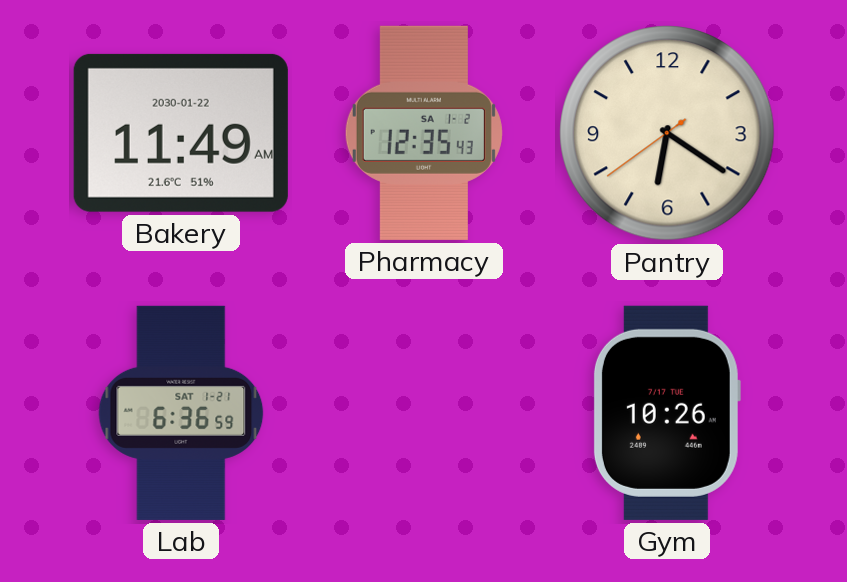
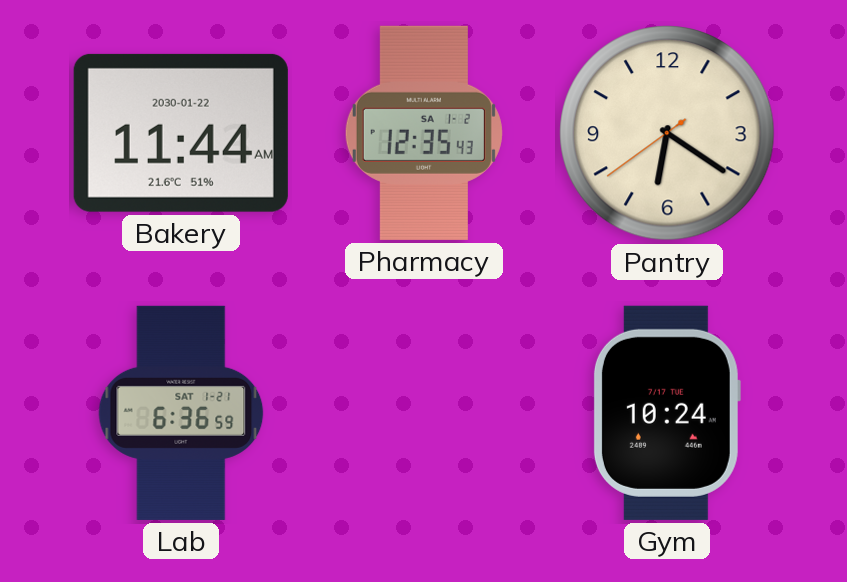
Bakery: 11:49 -> 11:44
Gym: 10:26 -> 10:24
